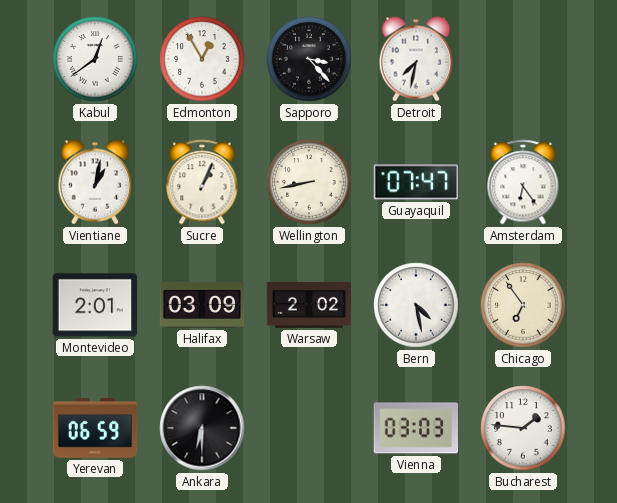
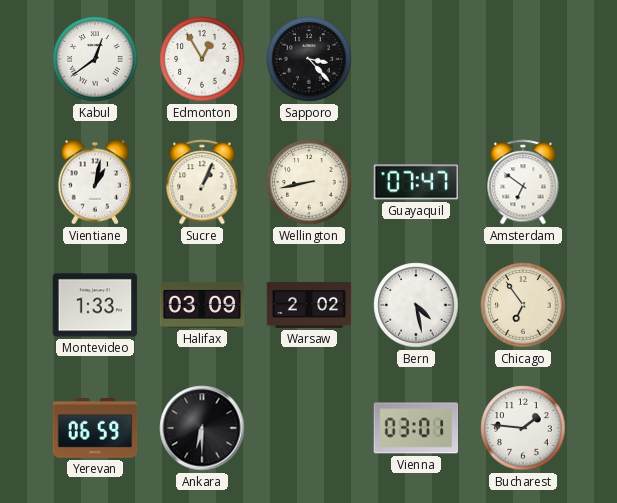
Detroit: 7:32 -> none
Amsterdam: 6:24 -> 6:51
Montevideo: 2:01 -> 1:33
Vienna: 03:03 -> 03:01
